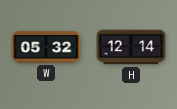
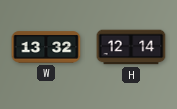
W: 05:32 -> 13:32
